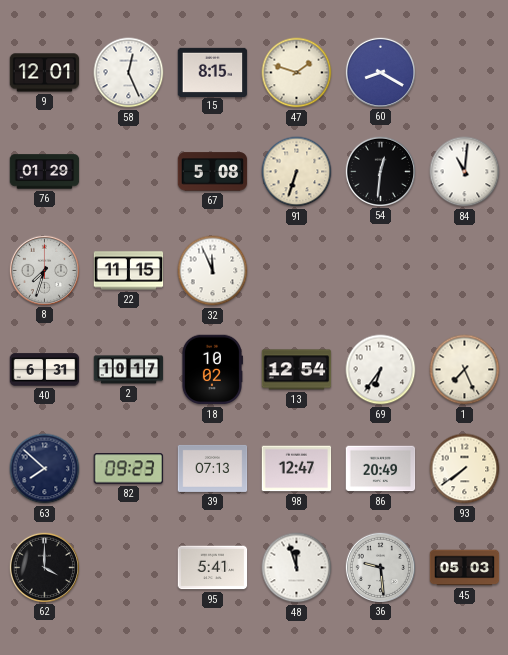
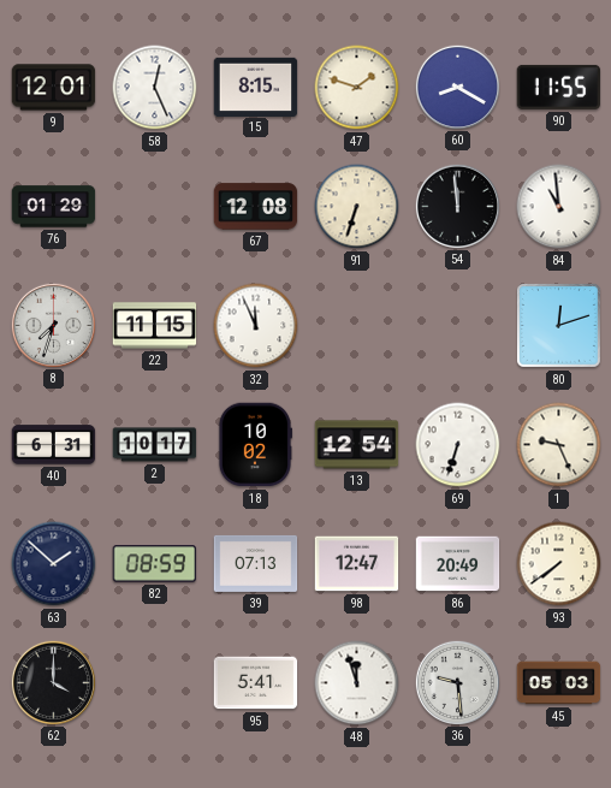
90: none -> 11:55
67: 5:08 -> 12:08
54: 12:31 -> 11:59
84: 11:01 -> 10:59
80: none -> 12:12
69: 6:36 -> 6:33
1: 7:26 -> 9:26
63: 7:52 -> 1:52
82: 09:23 -> 08:59
